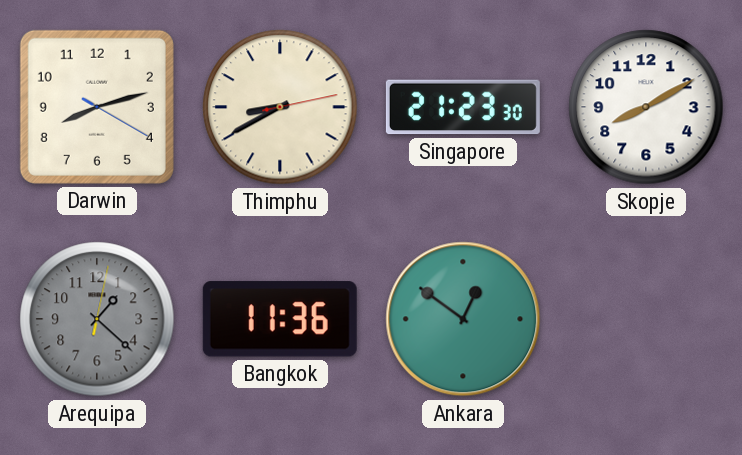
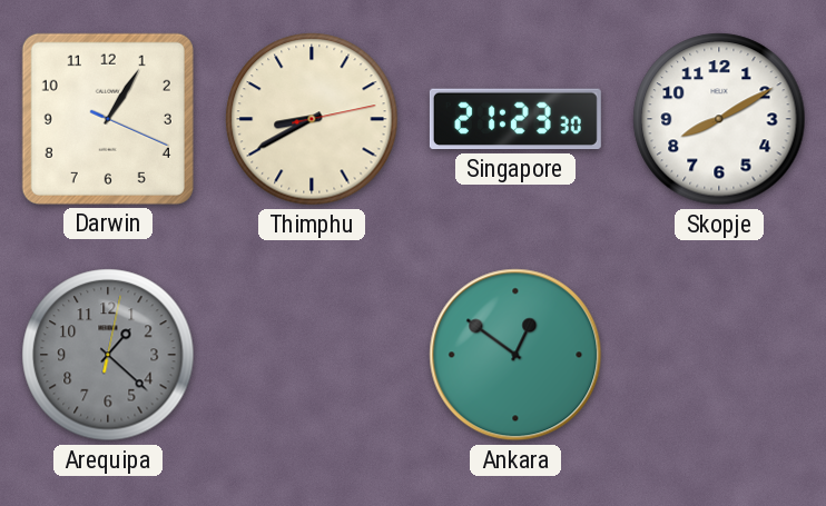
Darwin: 8:12 -> 1:05
Bangkok: 11:36 -> none
